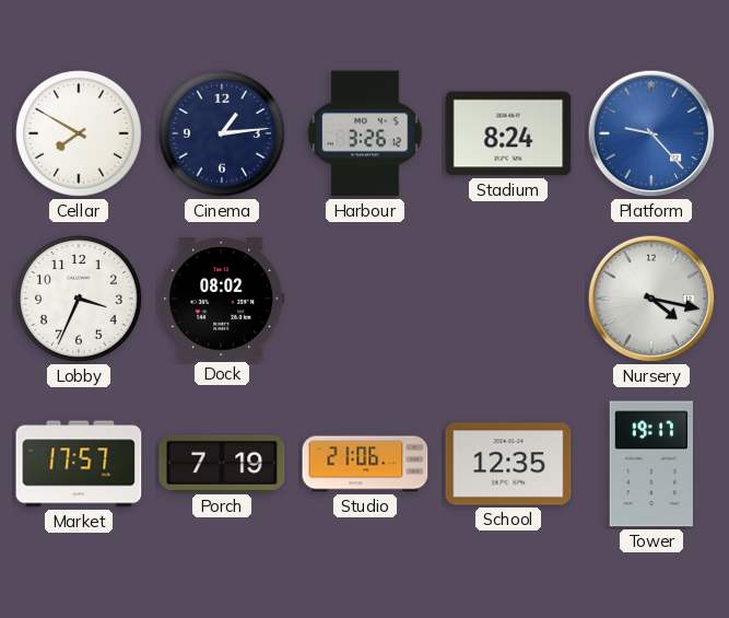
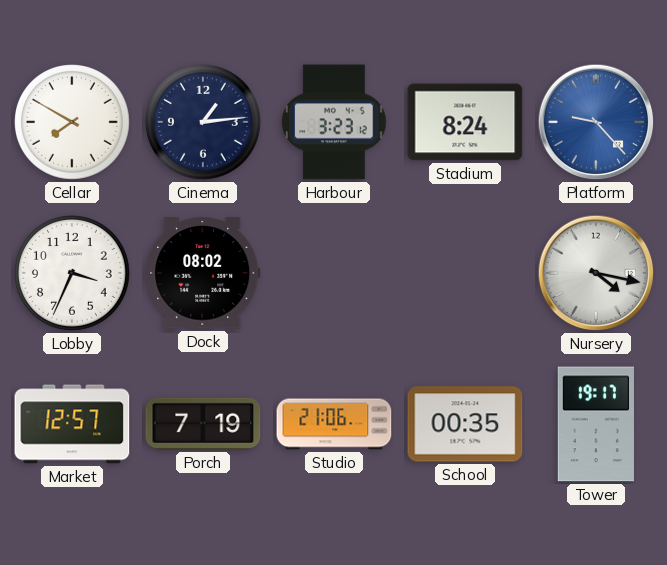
Harbour: 3:26 -> 3:23
Market: 17:57 -> 12:57
School: 12:35 -> 00:35
